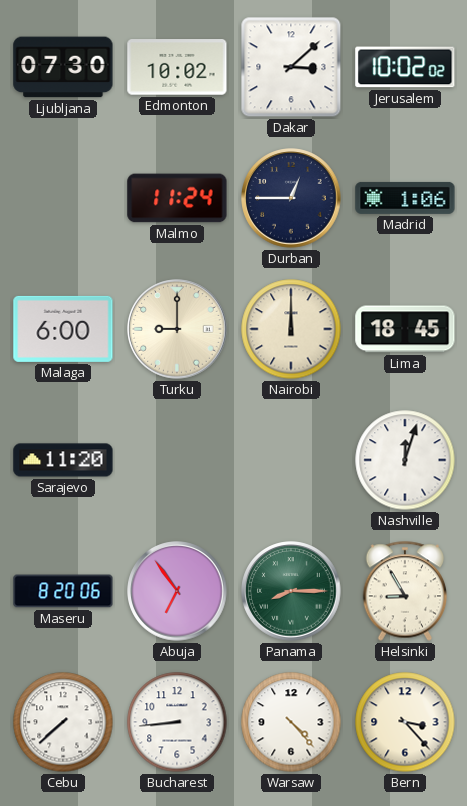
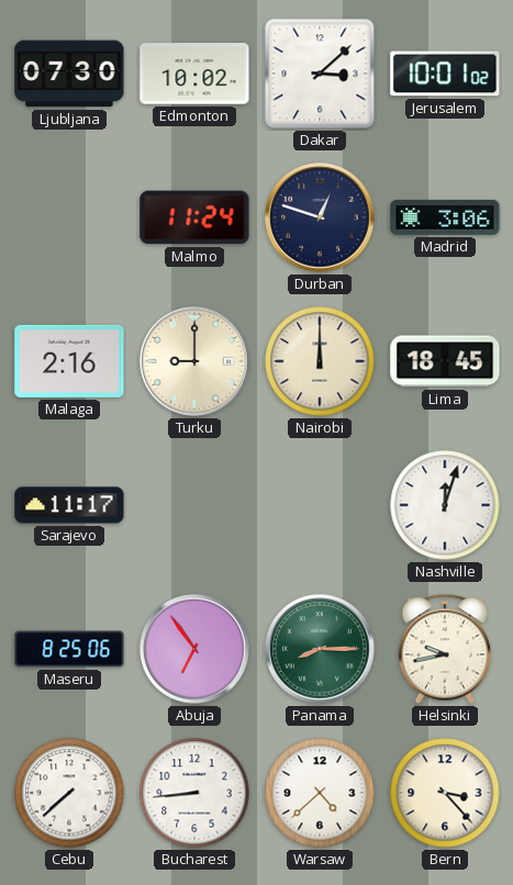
Jerusalem: 10:02 -> 10:01
Durban: 12:45 -> 12:48
Madrid: 1:06 -> 3:06
Malaga: 6:00 -> 2:16
Sarajevo: 11:20 -> 11:17
Maseru: 8:20 -> 8:25
Helsinki: 8:55 -> 9:43
Warsaw: 4:23 -> 4:38
